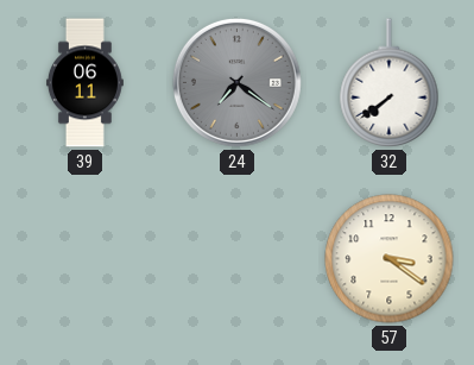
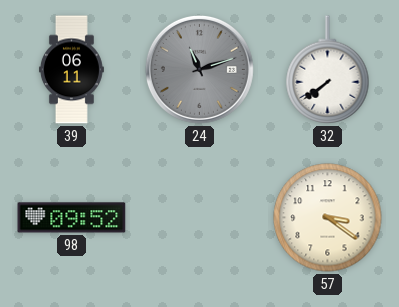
24: 7:21 -> 11:12
98: none -> 09:52
